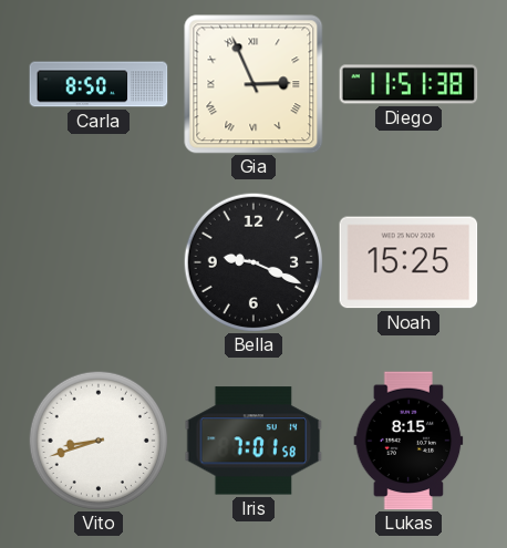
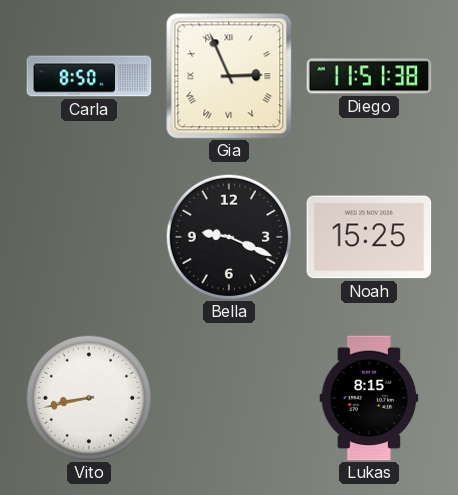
Vito: 8:42 -> 8:43
Iris: 7:01 -> none
